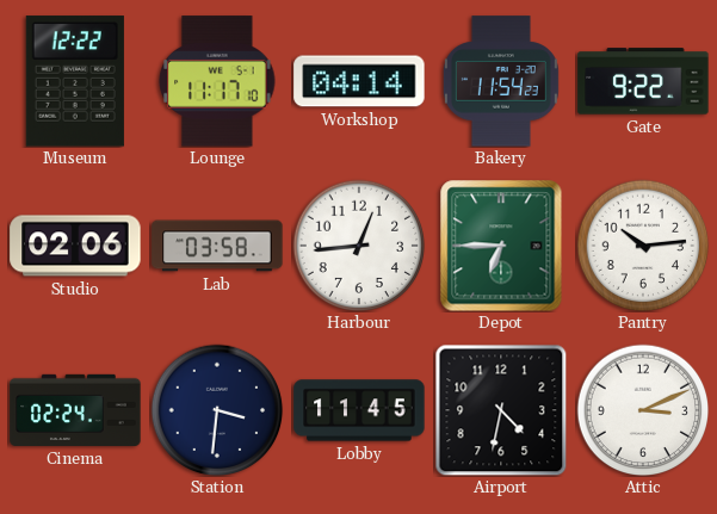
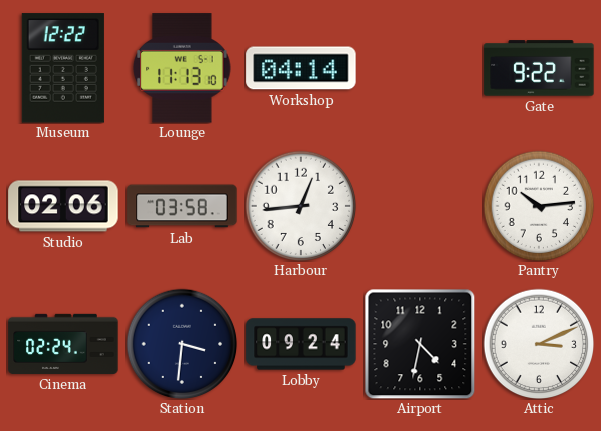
Lounge: 11:17 -> 11:13
Bakery: 11:54 -> none
Depot: 6:45 -> none
Lobby: 11:45 -> 09:24
